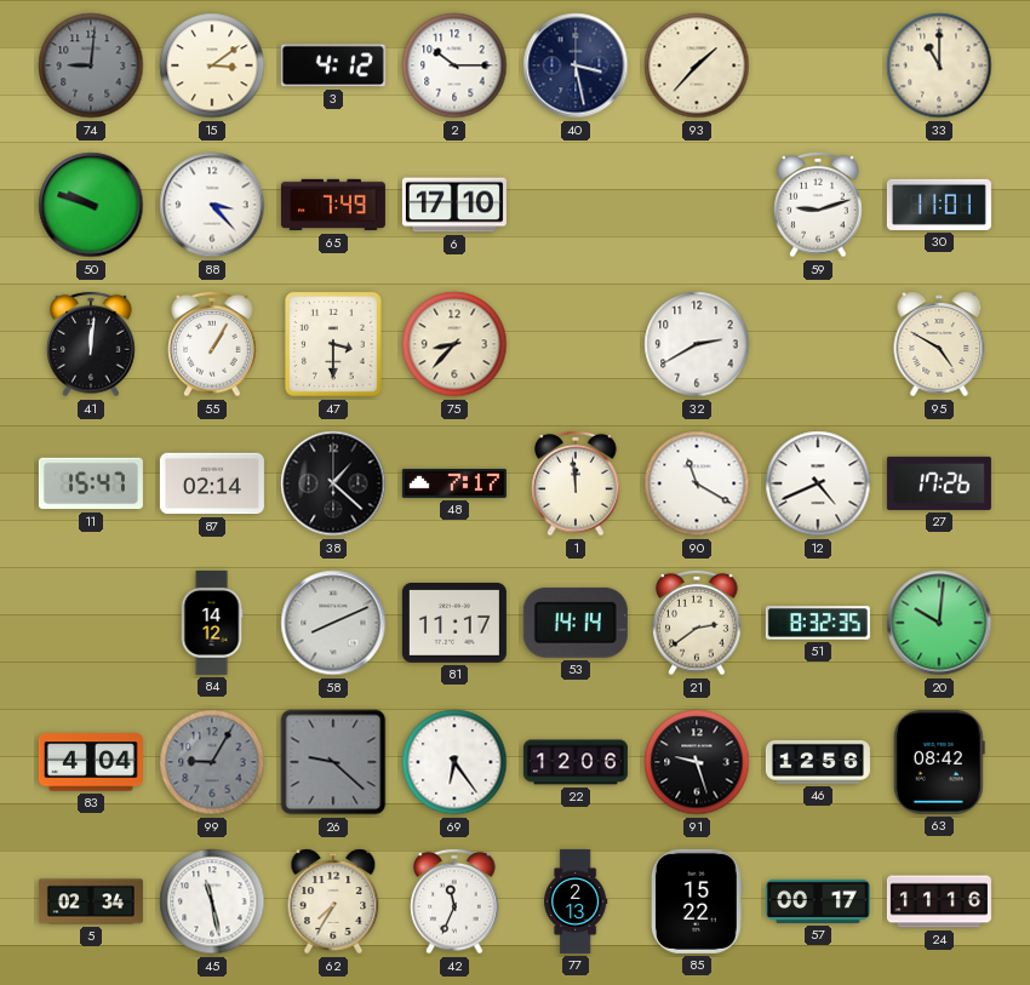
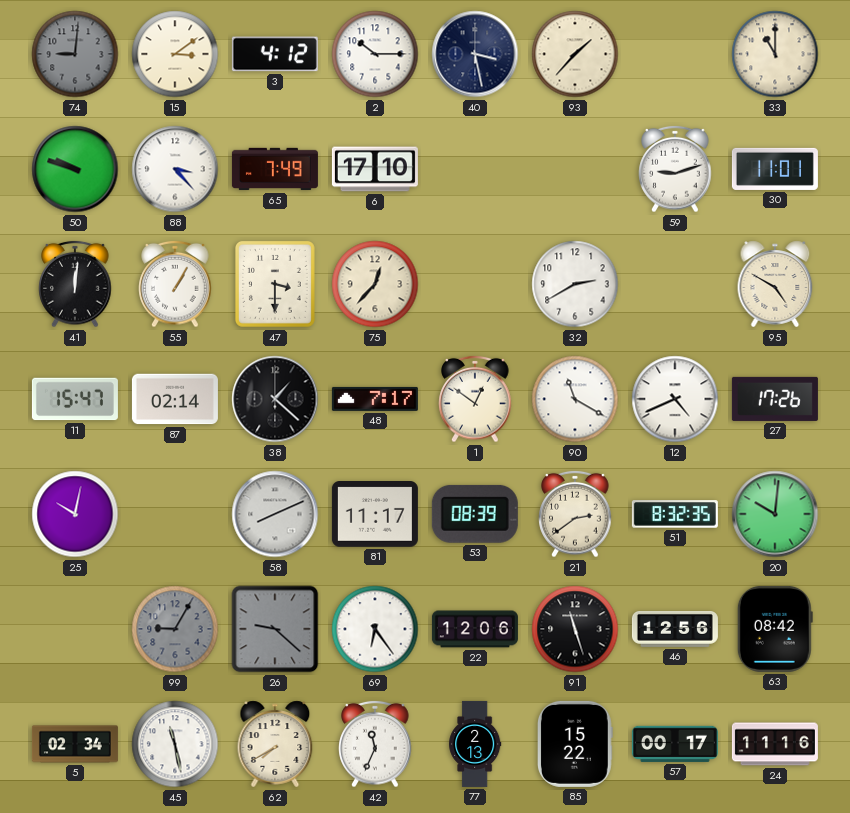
75: 8:37 -> 12:37
1: 11:59 -> 12:51
25: none -> 10:02
84: 14:12 -> none
53: 14:14 -> 08:39
83: 4:04 -> none
91: 9:27 -> 11:27
62: 7:35 -> 7:40
